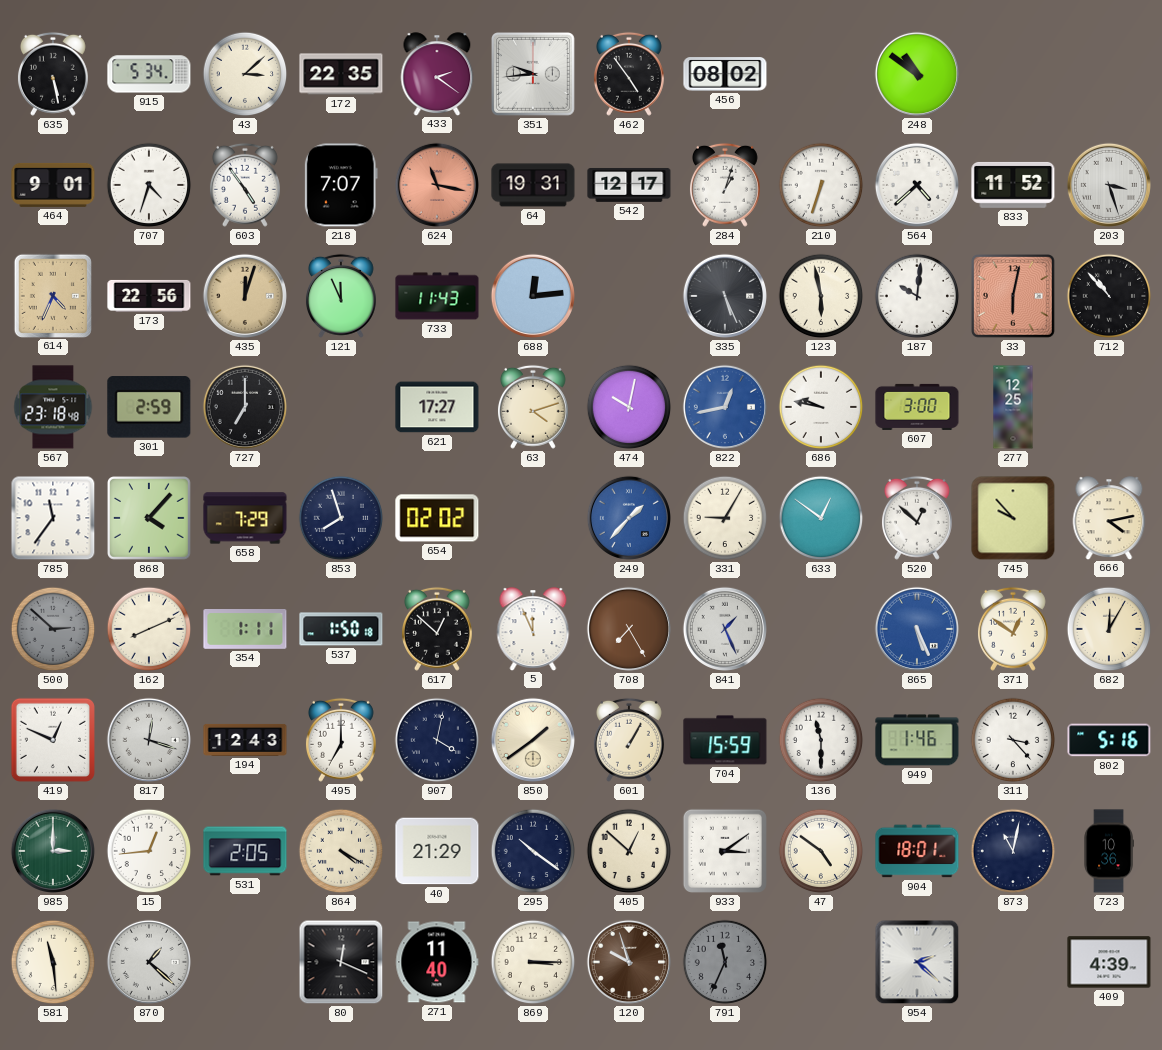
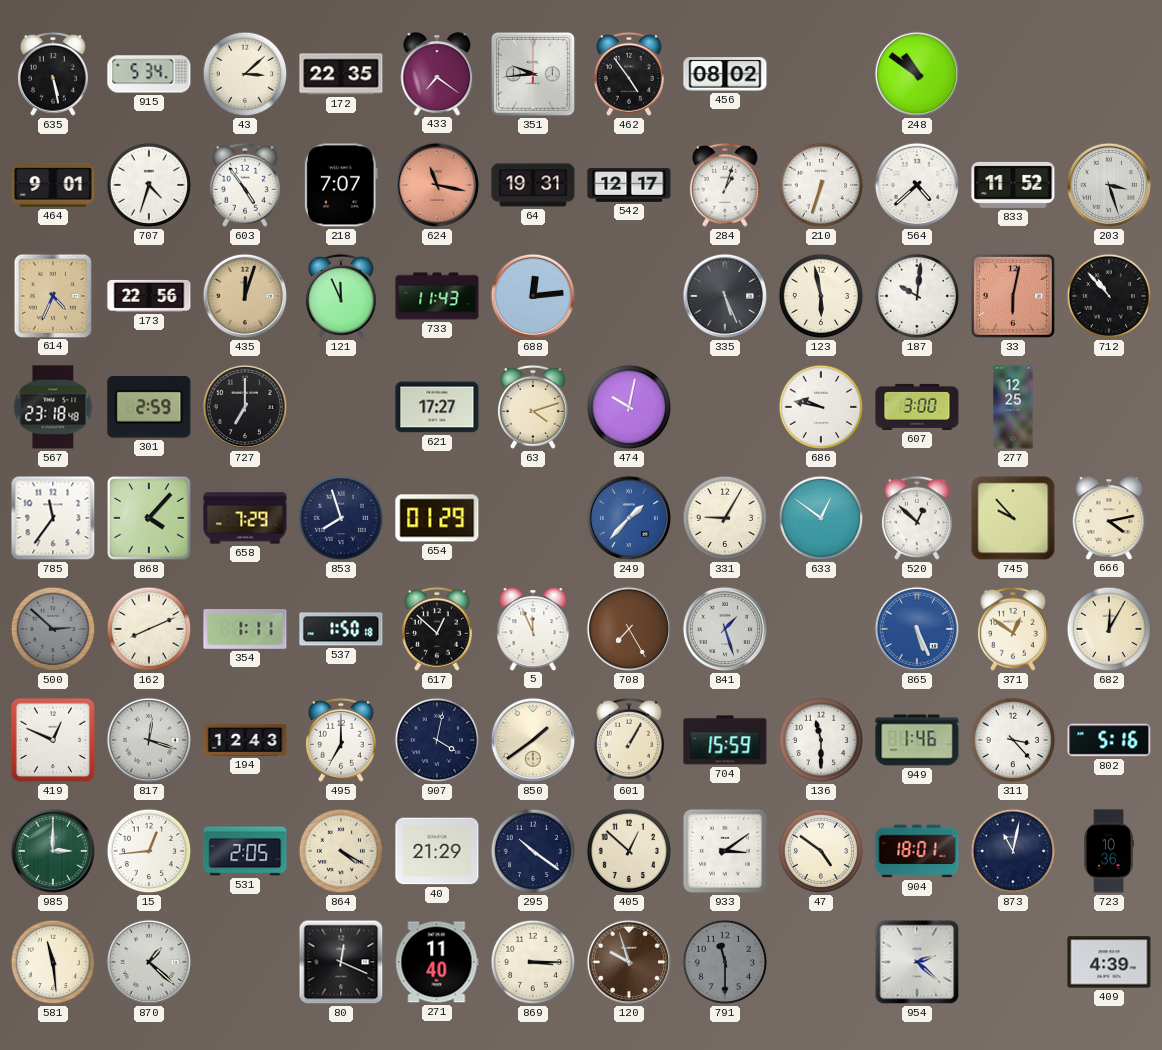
433: 2:21 -> 7:21
822: 12:43 -> none
654: 02:02 -> 01:29
841: 1:26 -> 1:27
791: 11:34 -> 11:30
